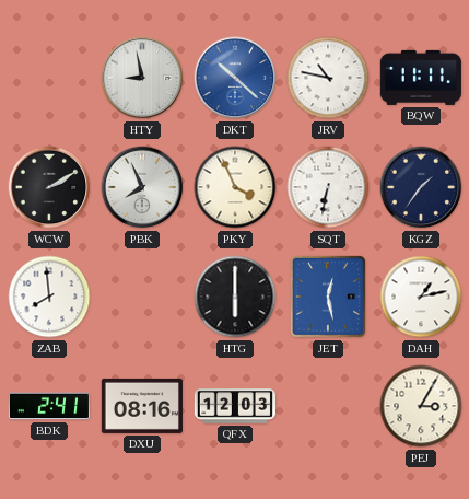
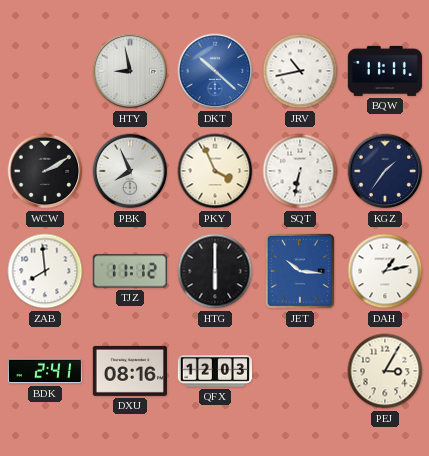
JRV: 10:47 -> 10:43
TJZ: none -> 11:12
JET: 12:28 -> 10:16
